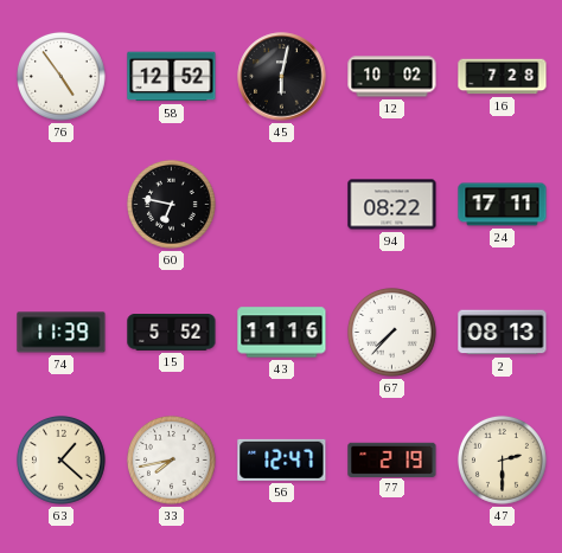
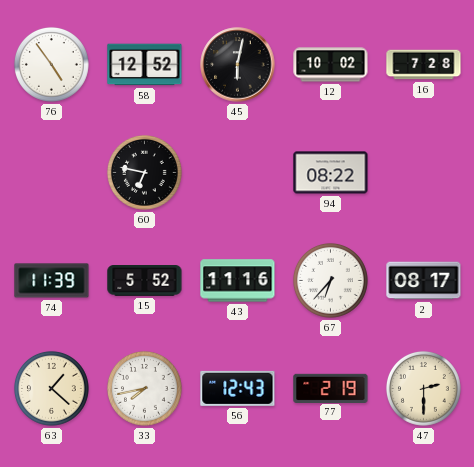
24: 17:11 -> none
67: 7:37 -> 6:37
2: 08:13 -> 08:17
56: 12:47 -> 12:43
